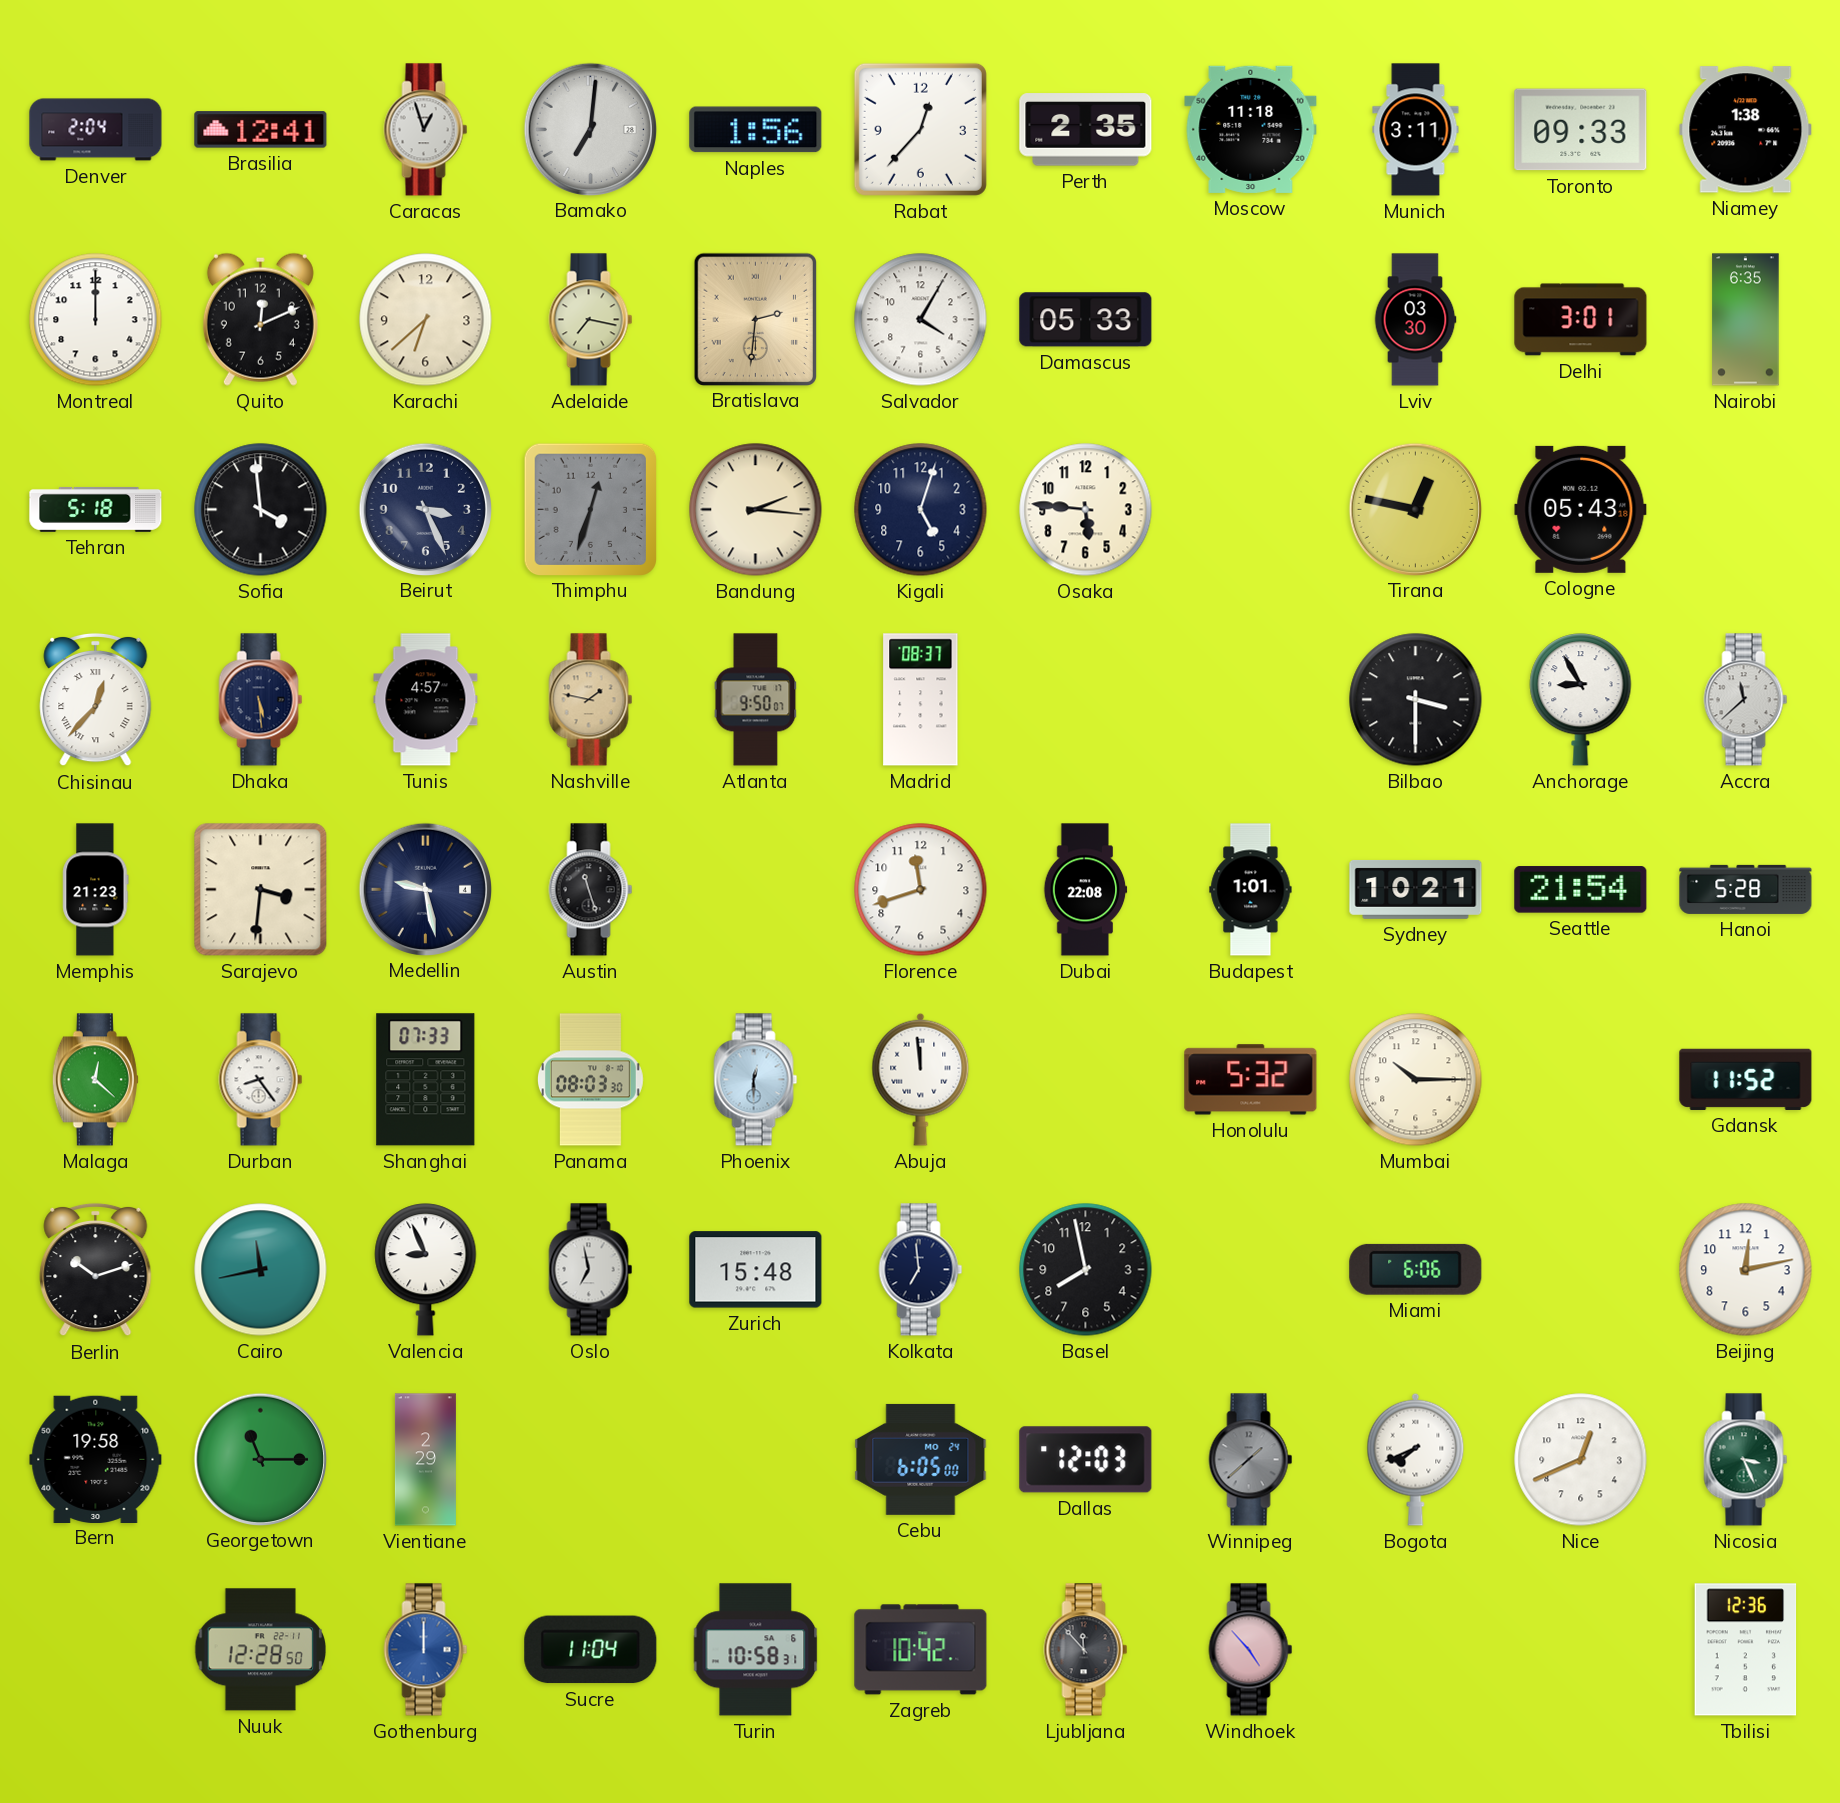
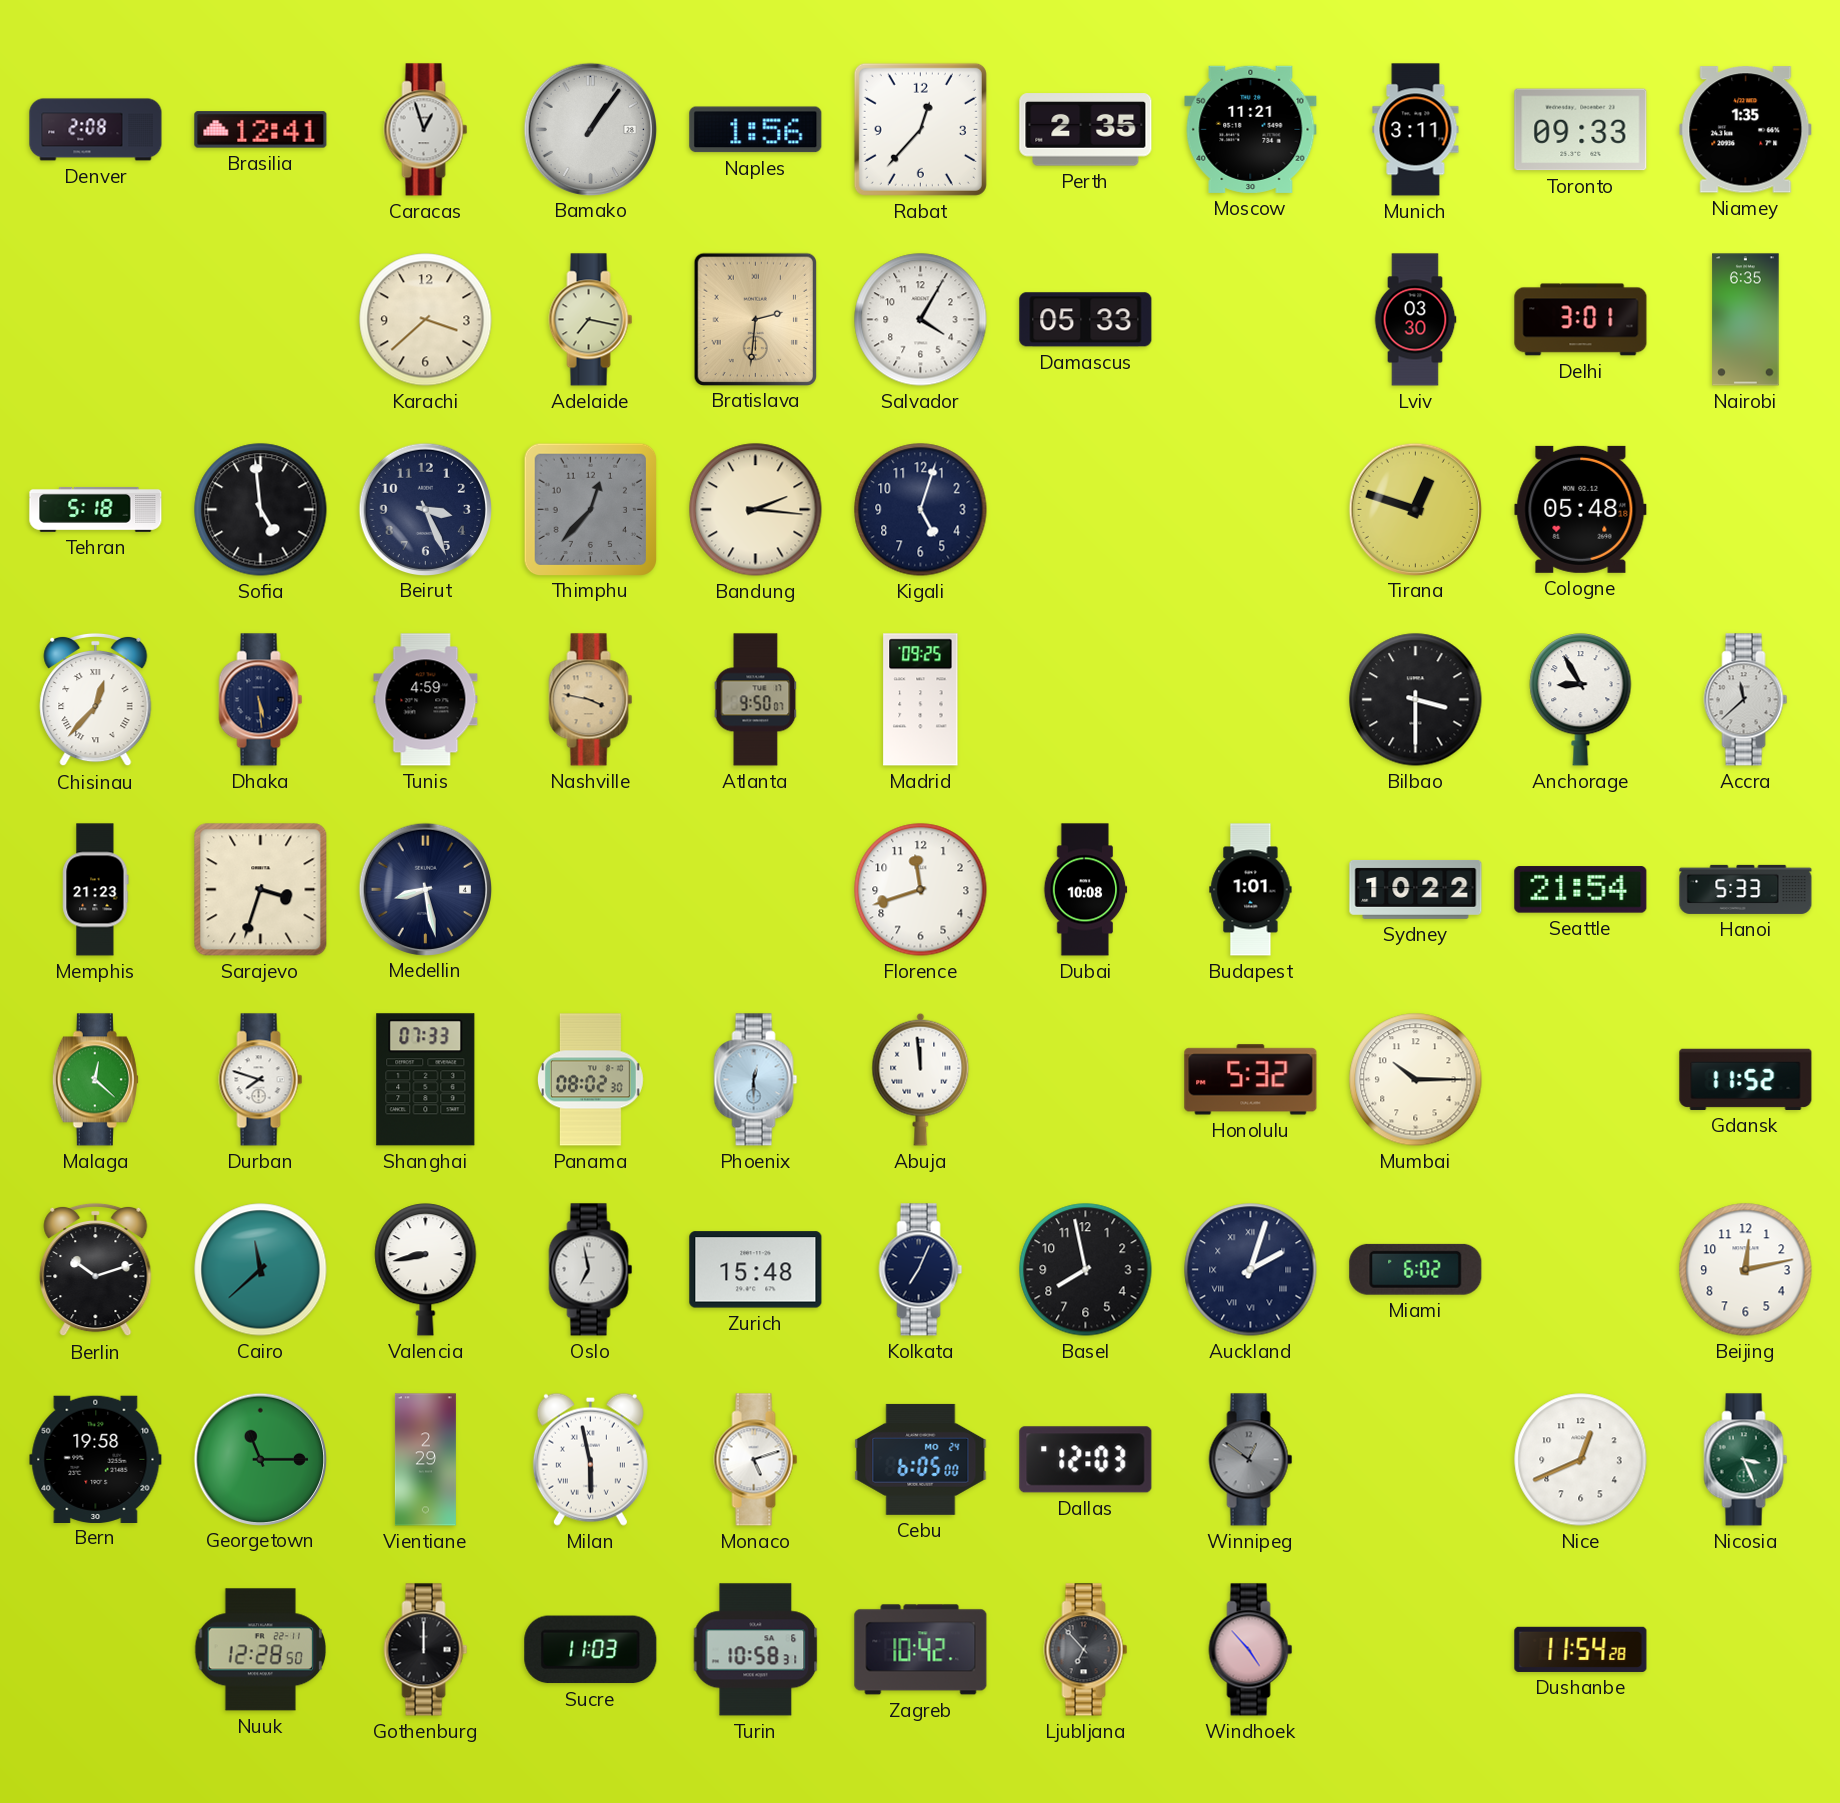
Denver: 2:04 -> 2:08
Bamako: 7:01 -> 1:06
Moscow: 11:18 -> 11:21
Niamey: 1:38 -> 1:35
Montreal: 12:00 -> none
Quito: 12:11 -> none
Karachi: 6:38 -> 3:38
Sofia: 3:59 -> 4:59
Thimphu: 12:33 -> 12:37
Osaka: 5:46 -> none
Tirana: 12:47 -> 12:48
Cologne: 05:43 -> 05:48
Tunis: 4:57 -> 4:59
Nashville: 1:47 -> 3:47
Madrid: 08:37 -> 09:25
Sarajevo: 3:31 -> 3:33
Medellin: 9:28 -> 8:28
Austin: 11:27 -> none
Dubai: 22:08 -> 10:08
Sydney: 10:21 -> 10:22
Hanoi: 5:28 -> 5:33
Durban: 8:24 -> 7:48
Panama: 08:03 -> 08:02
Cairo: 11:43 -> 11:38
Valencia: 8:56 -> 8:43
Kolkata: 6:59 -> 7:04
Auckland: none -> 2:03
Miami: 6:06 -> 6:02
Milan: none -> 5:58
Monaco: none -> 5:12
Winnipeg: 1:38 -> 12:51
Bogota: 7:41 -> none
Gothenburg dial: blue -> black
Sucre: 11:04 -> 11:03
Ljubljana: 11:53 -> 6:53
Dushanbe: none -> 11:54
Tbilisi: 12:36 -> none
